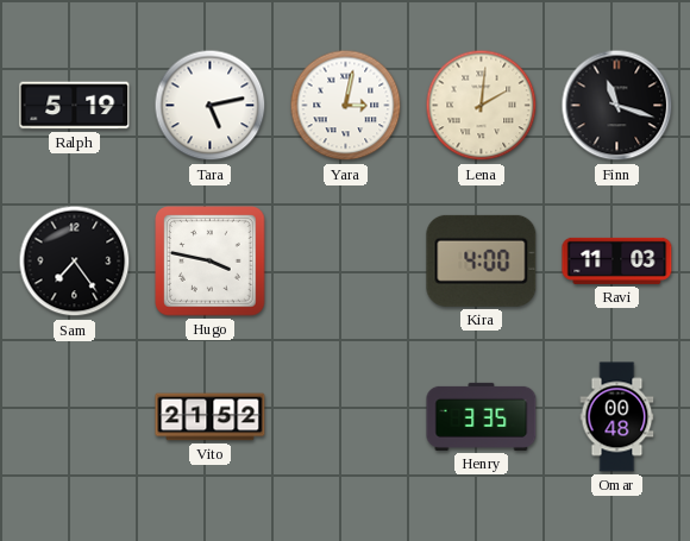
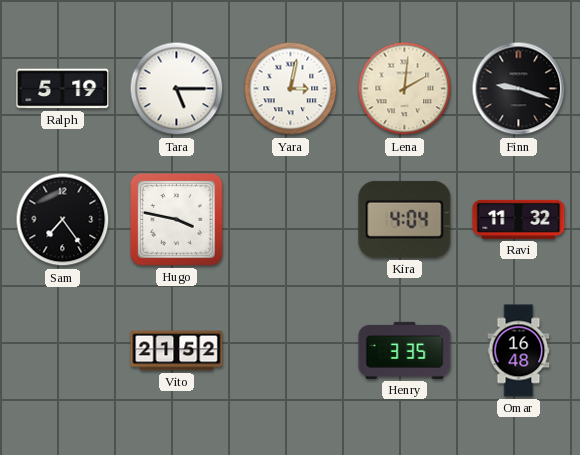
Tara: 5:13 -> 5:15
Finn: 11:18 -> 9:18
Kira: 4:00 -> 4:04
Ravi: 11:03 -> 11:32
Omar: 00:48 -> 16:48
